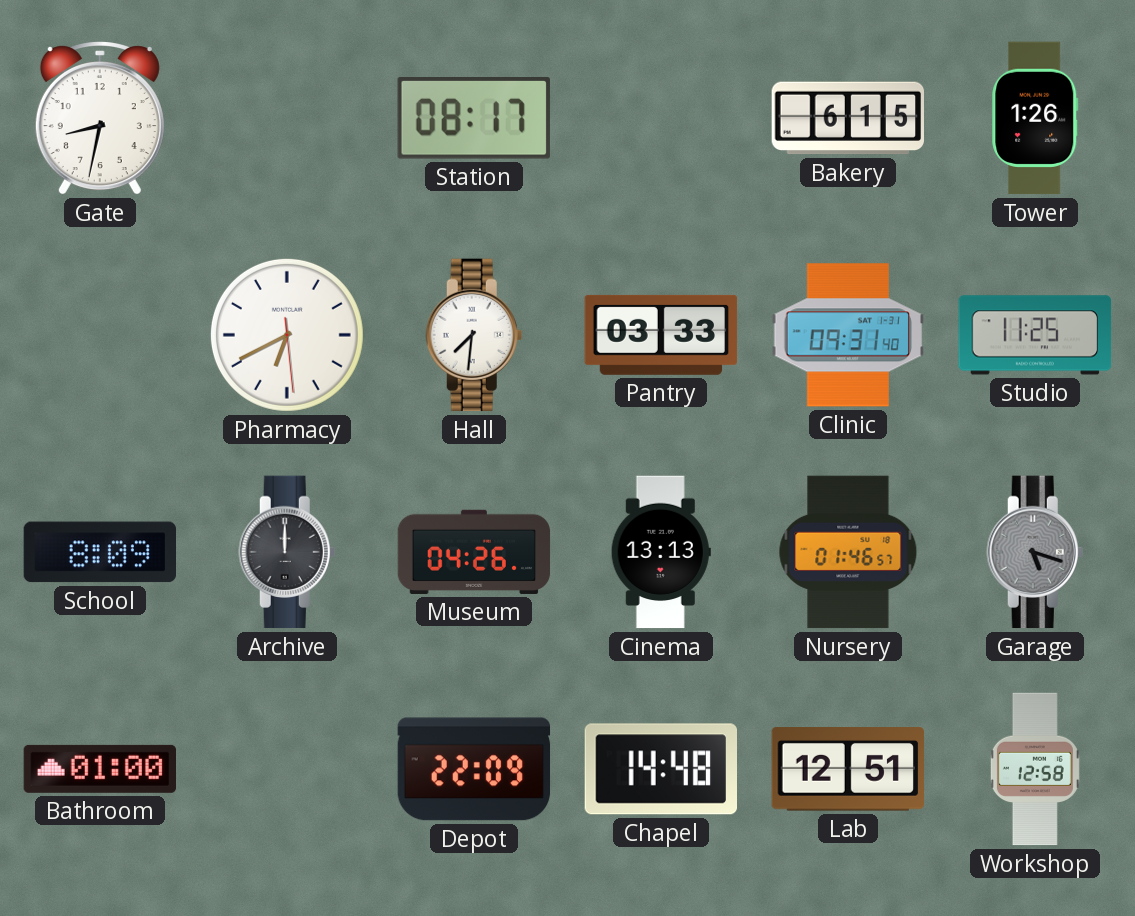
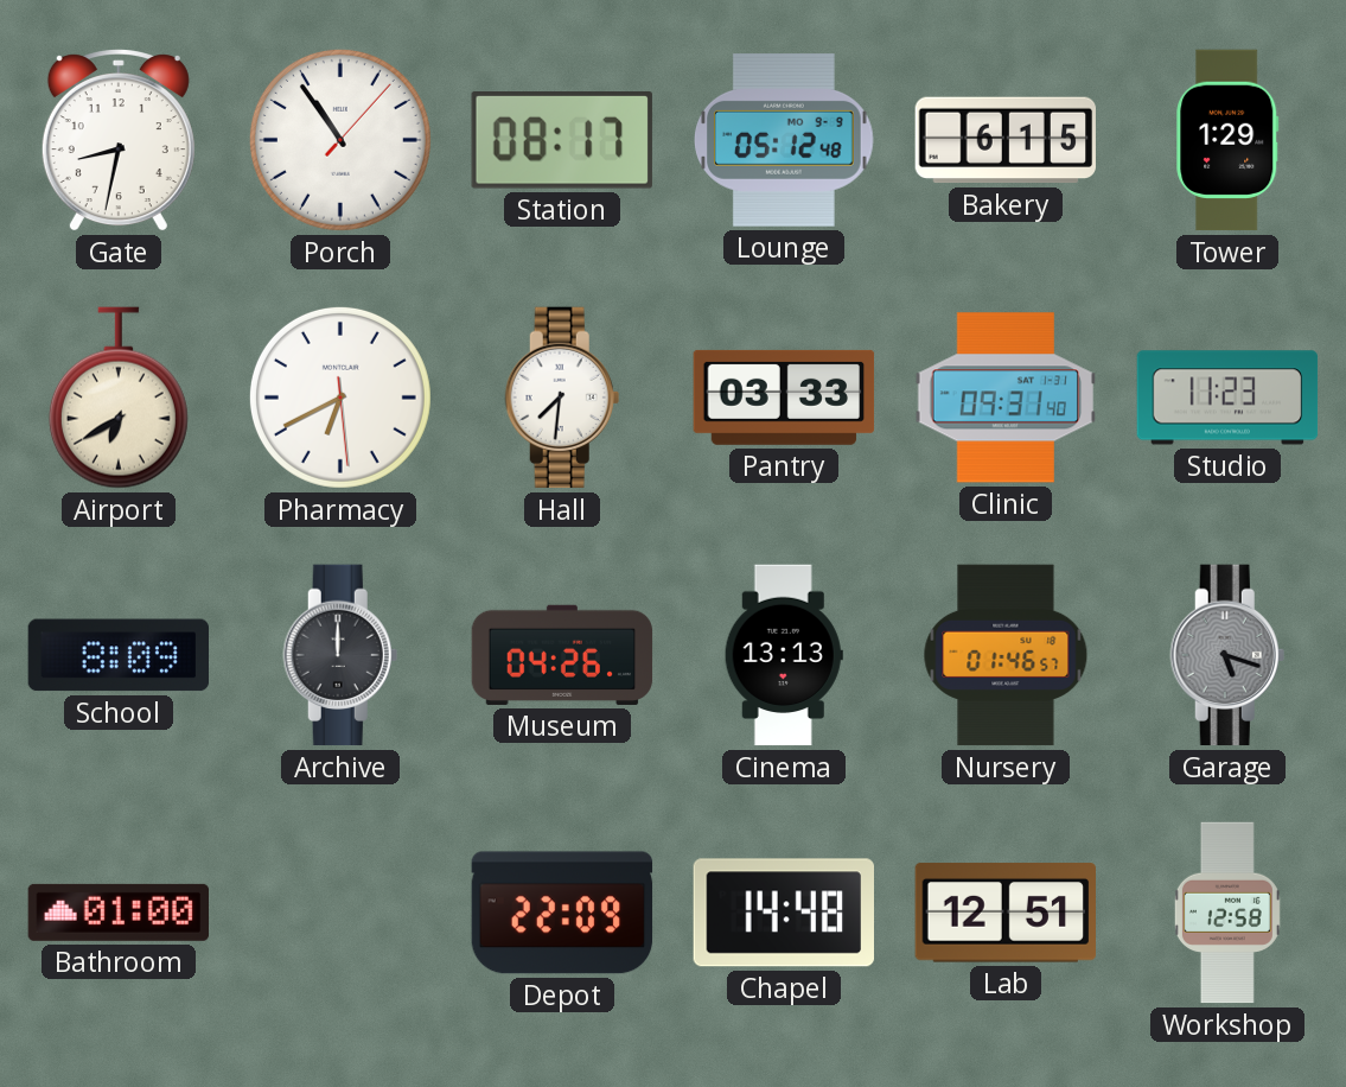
Porch: none -> 10:54
Lounge: none -> 05:12
Tower: 1:26 -> 1:29
Airport: none -> 6:40
Studio: 11:25 -> 11:23
